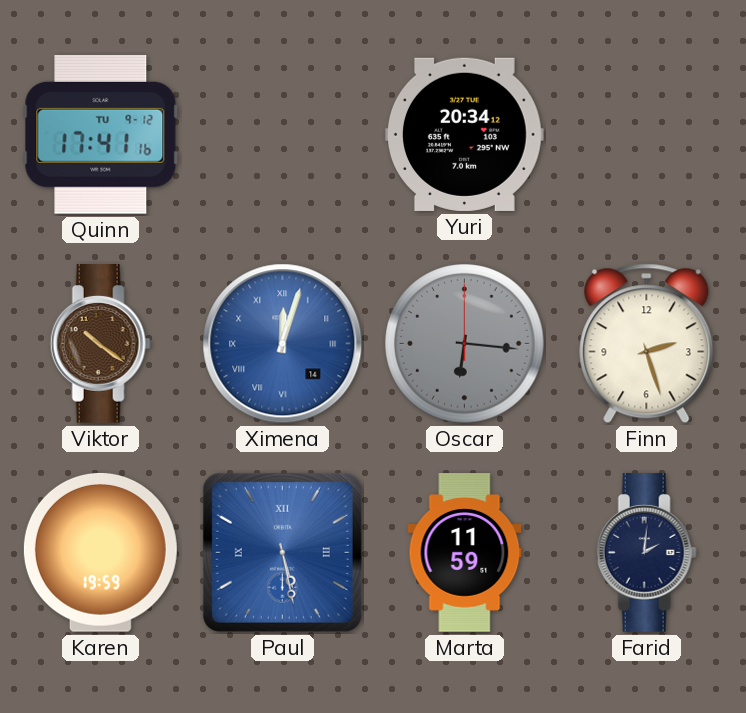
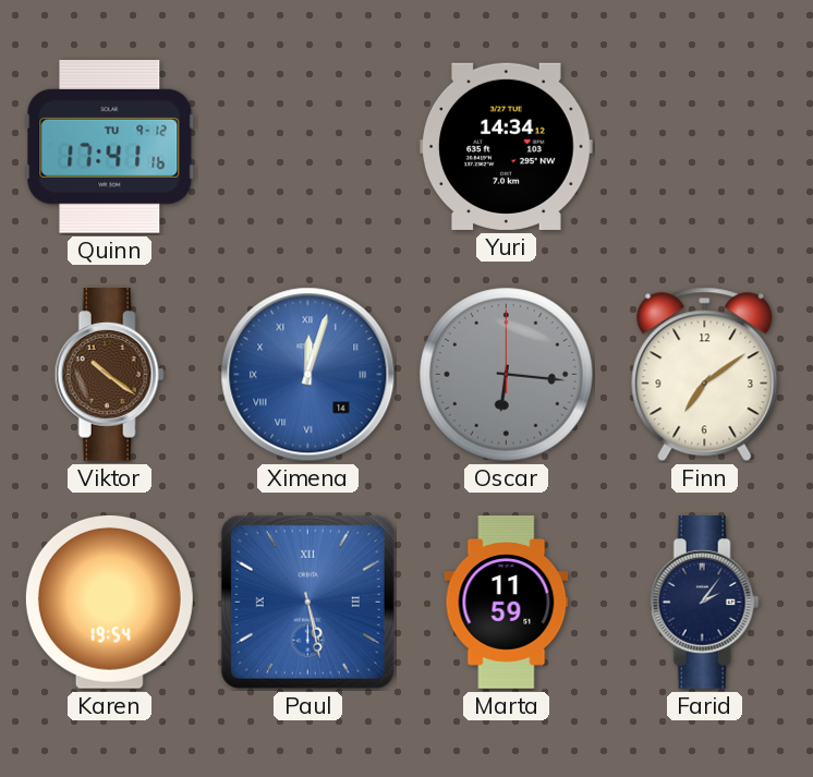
Yuri: 20:34 -> 14:34
Finn: 2:27 -> 7:09
Karen: 19:59 -> 19:54
Farid: 2:01 -> 2:06
